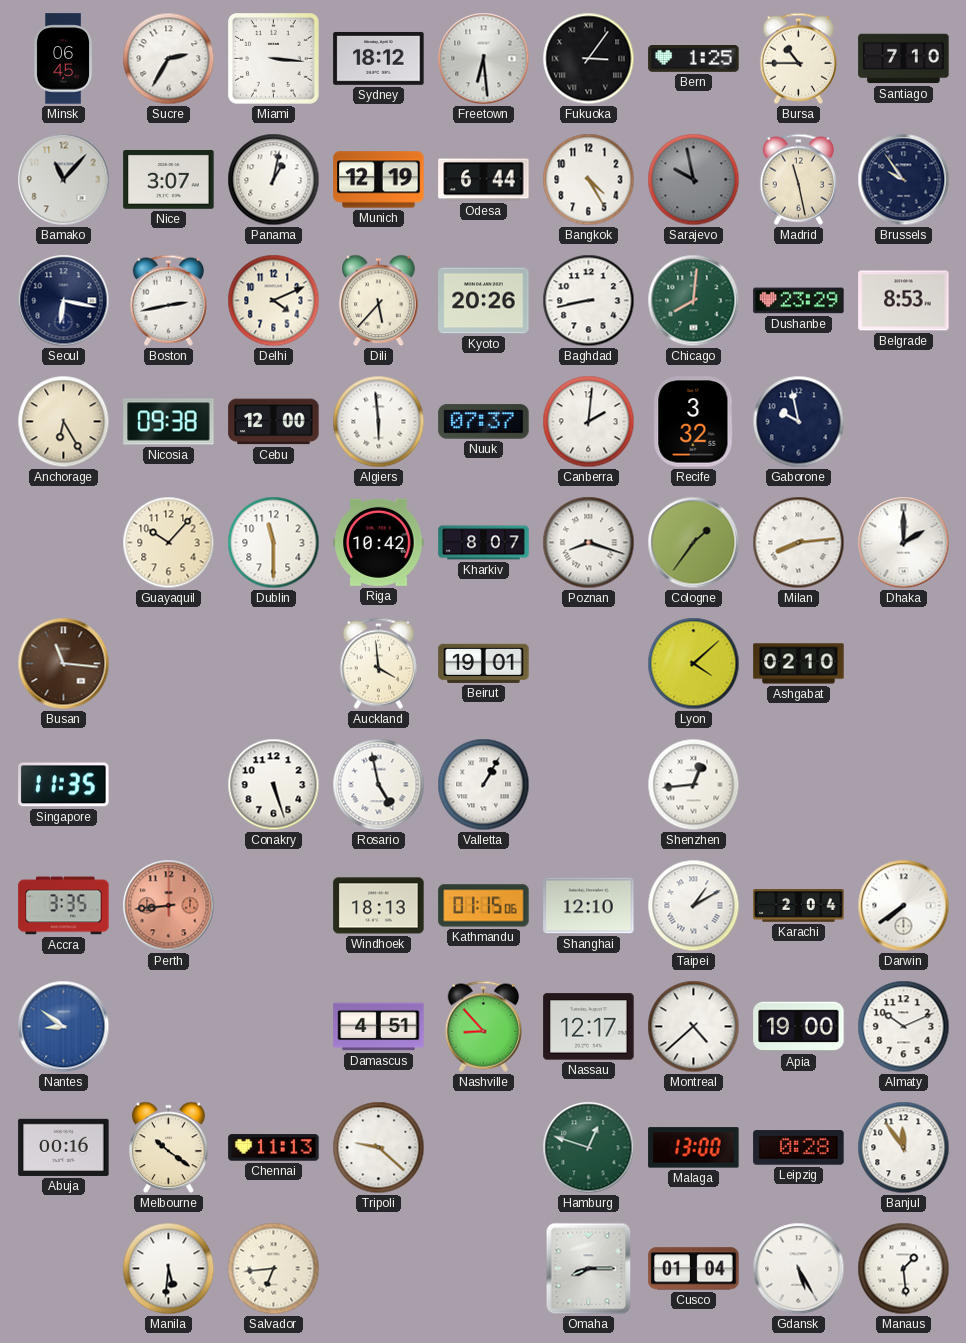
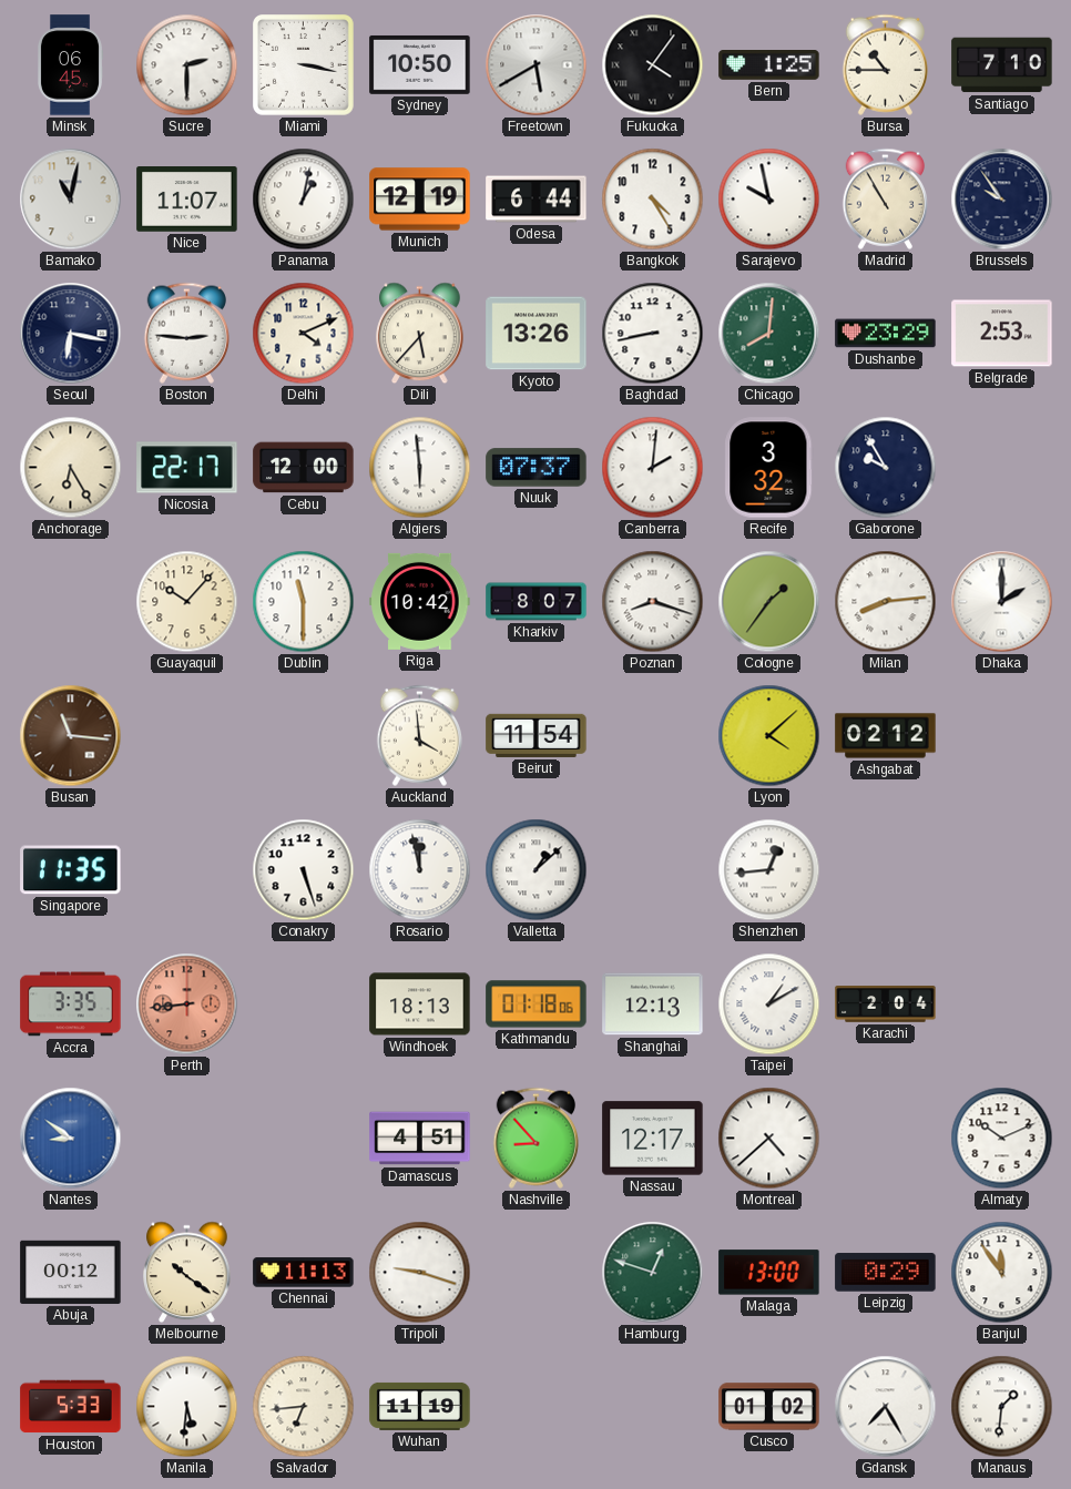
Sucre: 2:35 -> 2:30
Miami: 3:16 -> 3:17
Sydney: 18:12 -> 10:50
Freetown: 6:29 -> 5:40
Fukuoka: 3:06 -> 4:06
Bamako: 11:07 -> 11:02
Nice: 3:07 -> 11:07
Sarajevo dial: grey -> white
Madrid: 11:28 -> 10:55
Boston: 2:43 -> 2:46
Kyoto: 20:26 -> 13:26
Belgrade: 8:53 -> 2:53
Nicosia: 09:38 -> 22:17
Gaborone: 9:58 -> 9:55
Beirut: 19:01 -> 11:54
Ashgabat: 02:10 -> 02:12
Rosario: 4:58 -> 11:58
Valletta: 1:05 -> 1:08
Kathmandu: 01:15 -> 01:18
Shanghai: 12:10 -> 12:13
Darwin: 7:39 -> none
Apia: 19:00 -> none
Abuja: 00:16 -> 00:12
Tripoli: 9:22 -> 9:18
Leipzig: 0:28 -> 0:29
Houston: none -> 5:33
Wuhan: none -> 11:19
Omaha: 8:15 -> none
Cusco: 01:04 -> 01:02
Gdansk: 5:25 -> 7:25
Manaus: 1:29 -> 1:31
